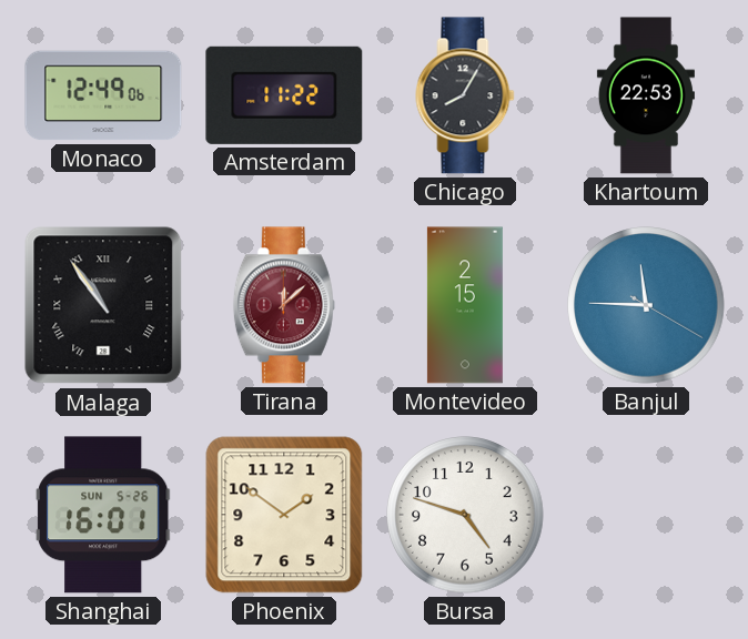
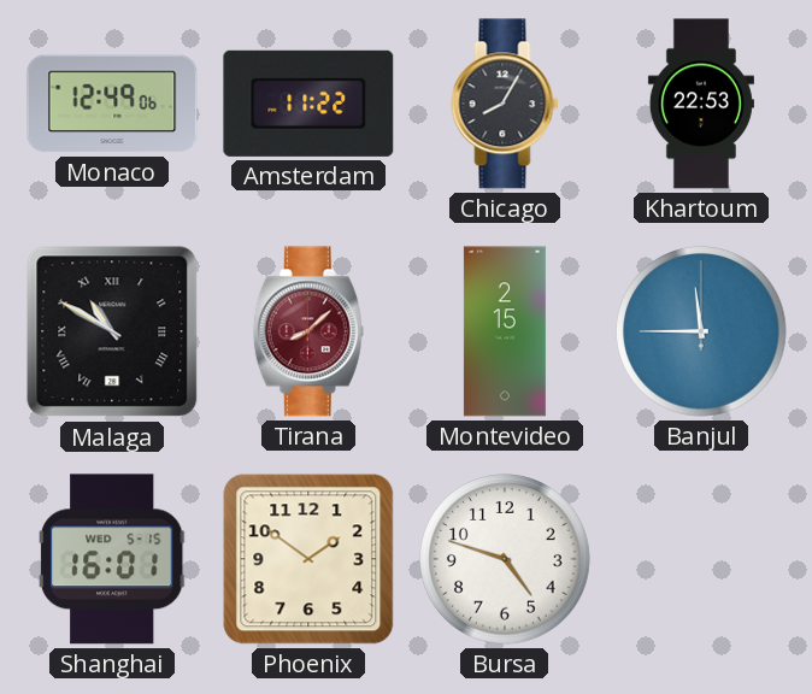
Malaga: 10:54 -> 10:50
Tirana: 12:08 -> 8:08
Banjul: 11:45:20 -> 11:45:00
Shanghai date: SUN 5-26 -> WED 5-15
